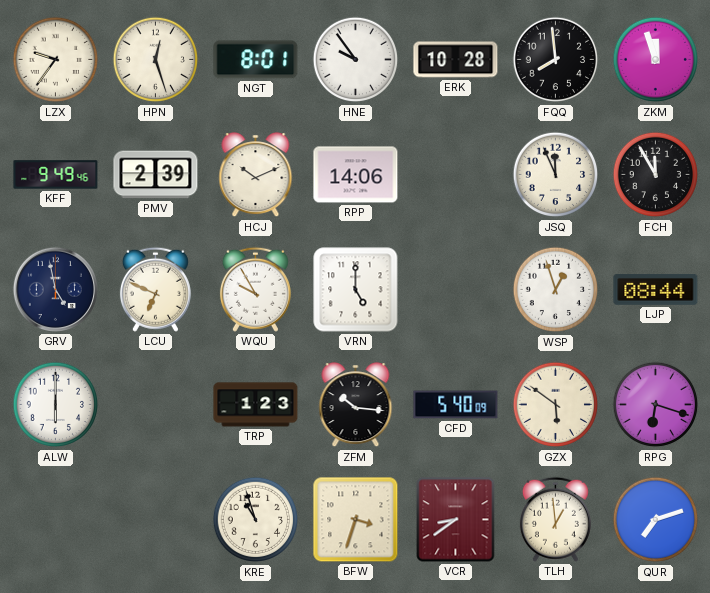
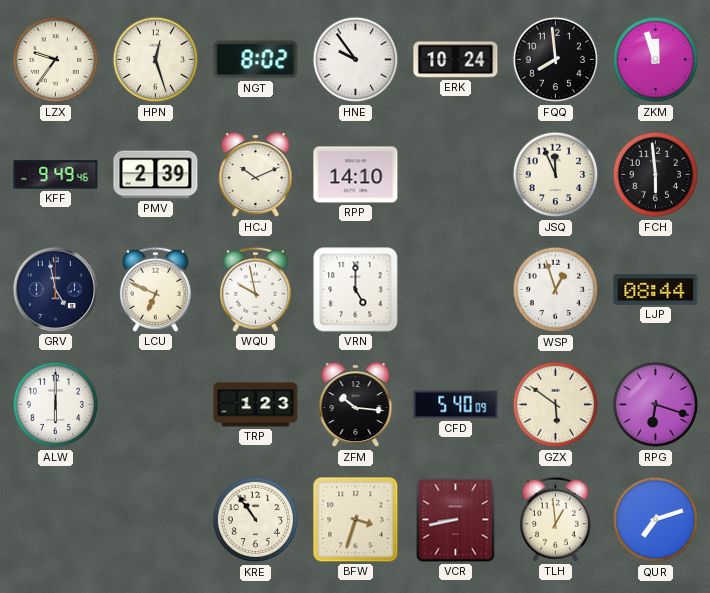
NGT: 8:01 -> 8:02
ERK: 10:28 -> 10:24
RPP: 14:06 -> 14:10
FCH: 11:55 -> 5:59
WQU: 9:55 -> 9:58
KRE: 10:57 -> 10:54
VCR: 8:39 -> 8:43
